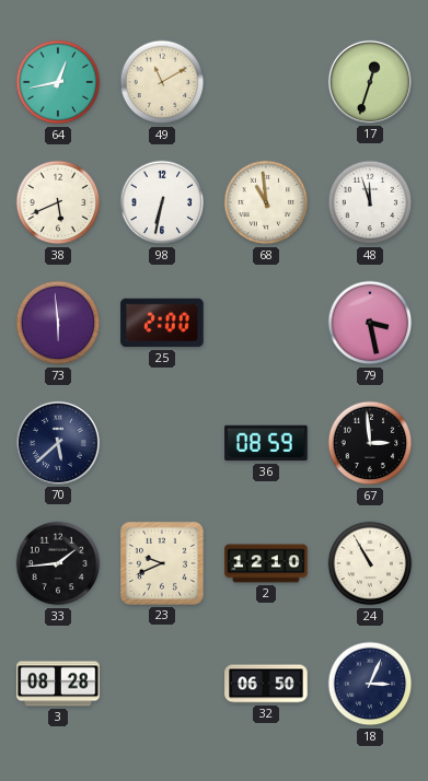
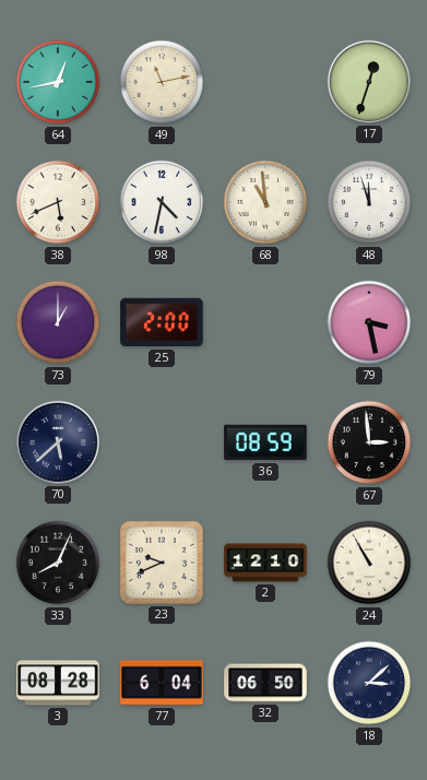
49: 11:10 -> 11:13
98: 6:32 -> 4:32
73: 5:59 -> 1:00
33: 1:44 -> 8:04
77: none -> 6:04
18: 3:04 -> 3:08
